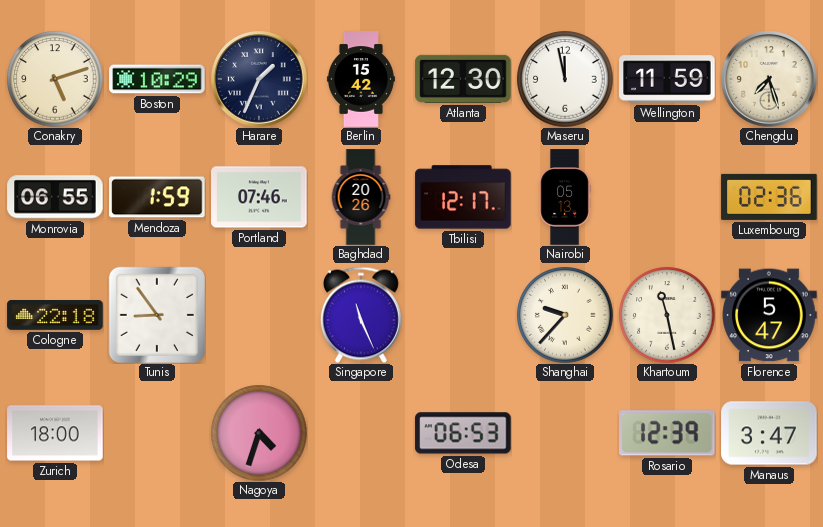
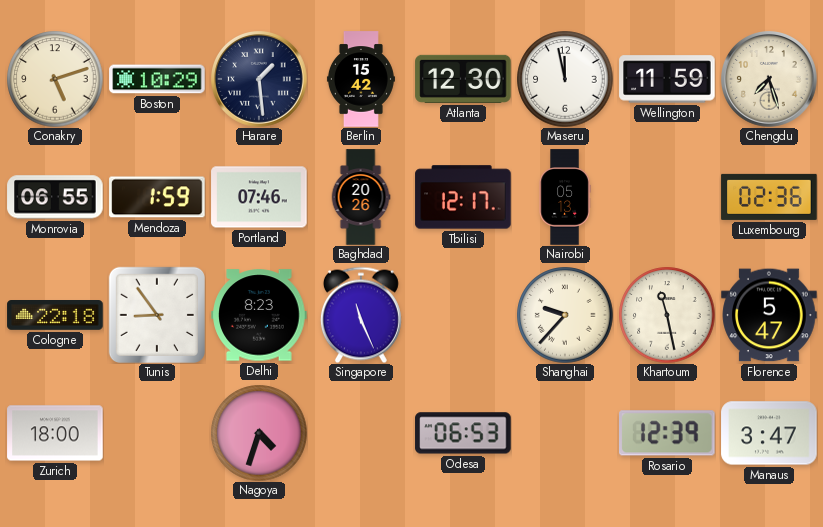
Harare: 1:34 -> 1:29
Delhi: none -> 8:23
